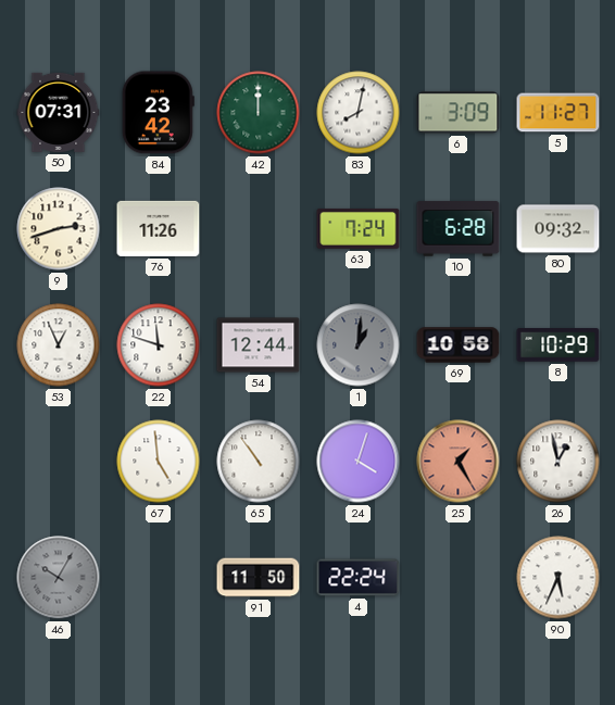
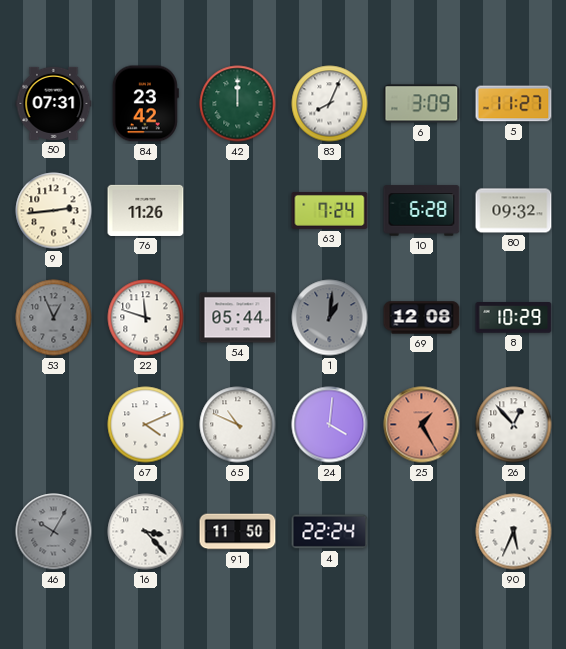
83: 8:02 -> 8:04
9: 2:42 -> 2:44
53 dial: white -> grey
54: 12:44 -> 05:44
69: 10:58 -> 12:08
67: 4:59 -> 4:11
65: 10:54 -> 10:49
24: 4:03 -> 4:01
26: 12:58 -> 12:53
16: none -> 3:23
